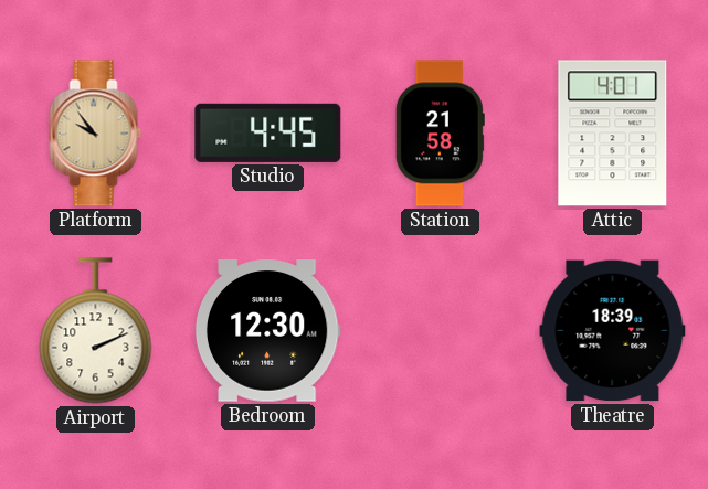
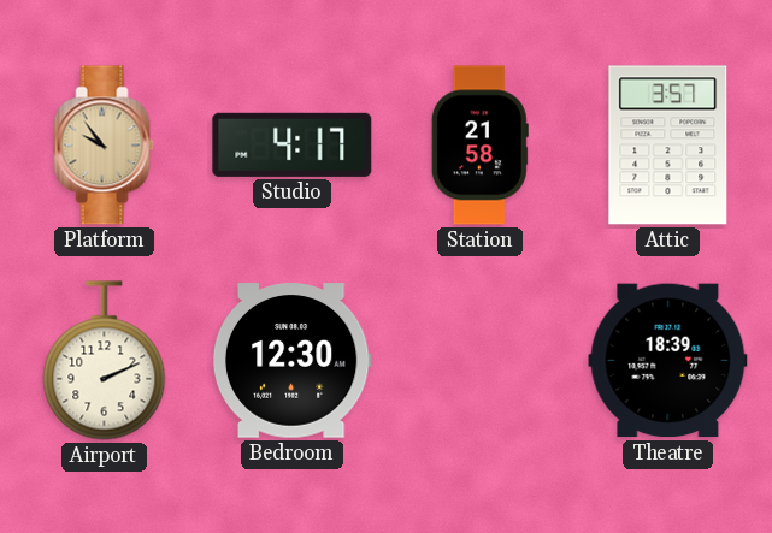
Studio: 4:45 -> 4:17
Attic: 4:01 -> 3:57
